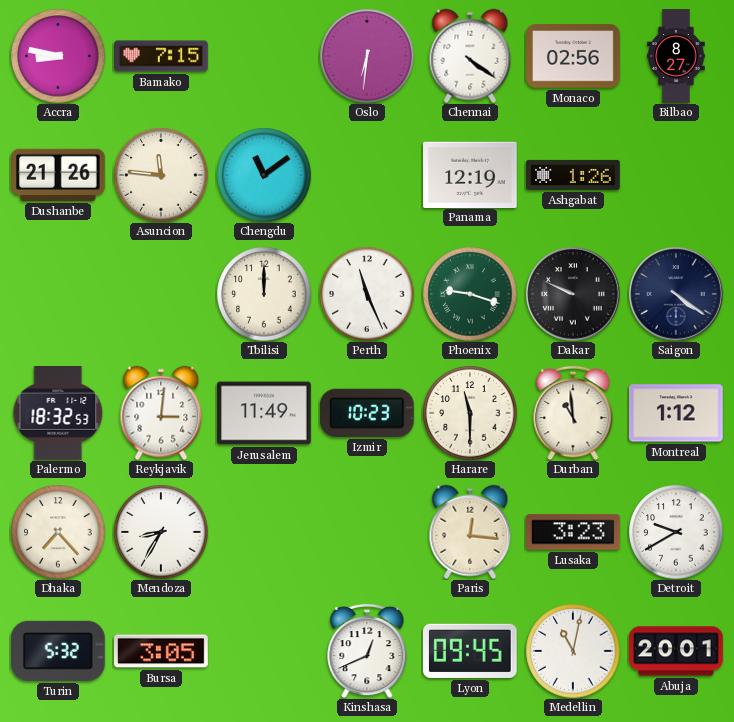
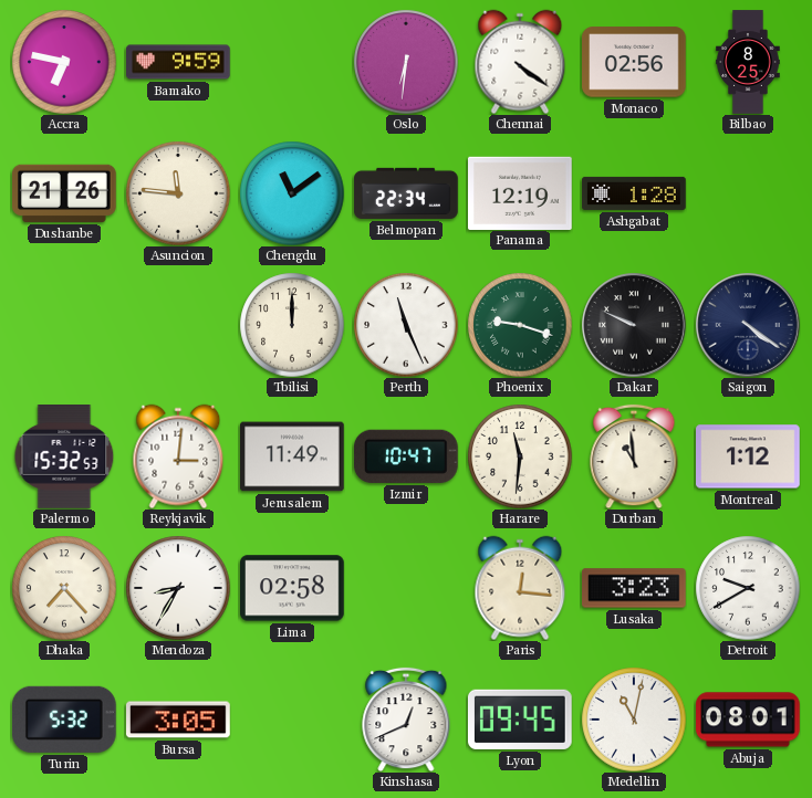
Accra: 8:47 -> 6:47
Bamako: 7:15 -> 9:59
Bilbao: 8:27 -> 8:25
Belmopan: none -> 22:34
Ashgabat: 1:26 -> 1:28
Palermo: 18:32 -> 15:32
Izmir: 10:23 -> 10:47
Harare: 11:30 -> 11:31
Lima: none -> 02:58
Abuja: 20:01 -> 08:01
